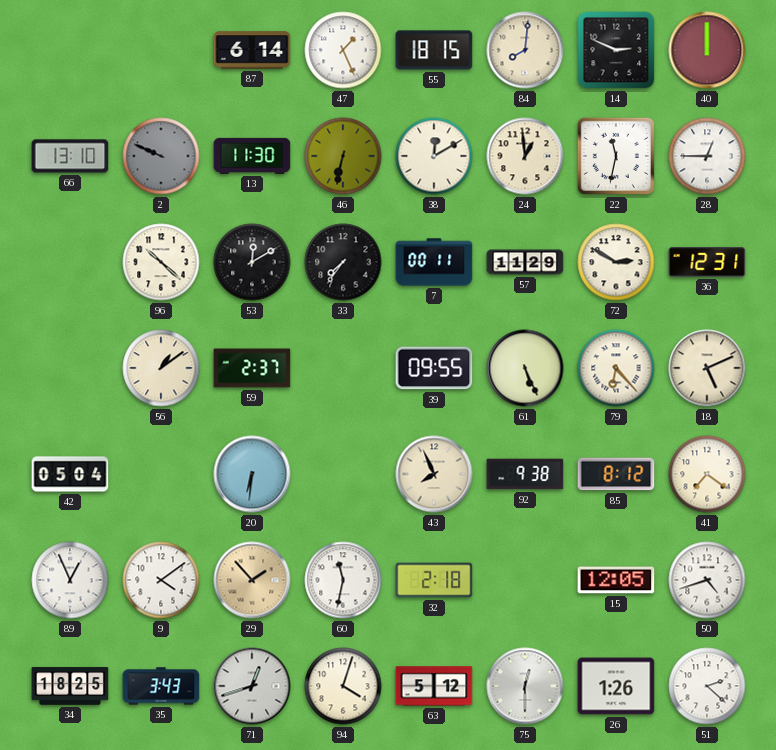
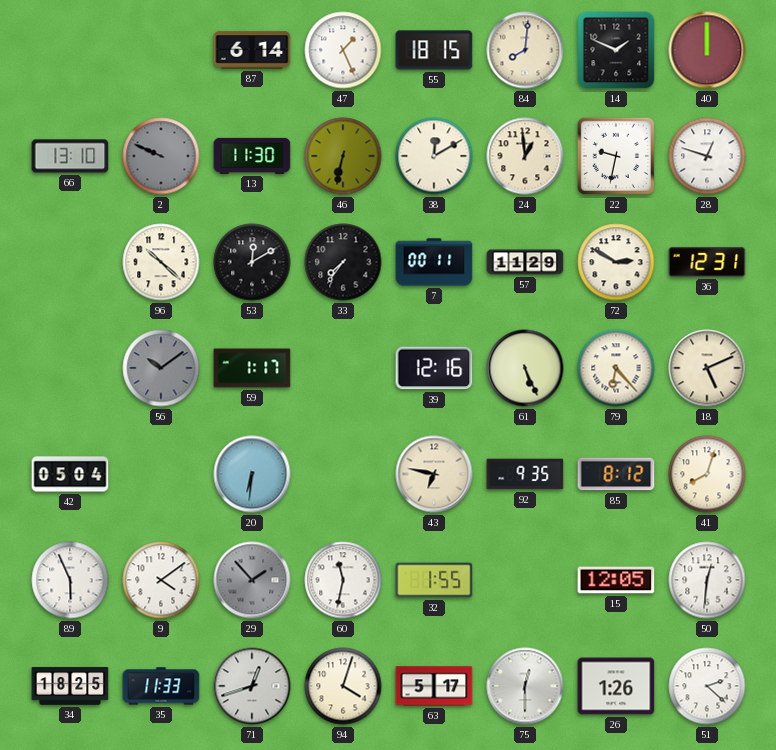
14: 2:49 -> 1:49
22: 11:32 -> 9:32
28: 12:45 -> 12:48
56: 1:09 -> 10:09
56 dial: cream -> grey
59: 2:37 -> 1:17
39: 09:55 -> 12:16
43: 7:56 -> 6:47
92: 9:38 -> 9:35
41: 7:21 -> 8:03
89: 12:56 -> 5:56
29 dial: champagne -> grey
32: 2:18 -> 1:55
50: 4:42 -> 12:31
35: 3:43 -> 11:33
63: 5:12 -> 5:17
